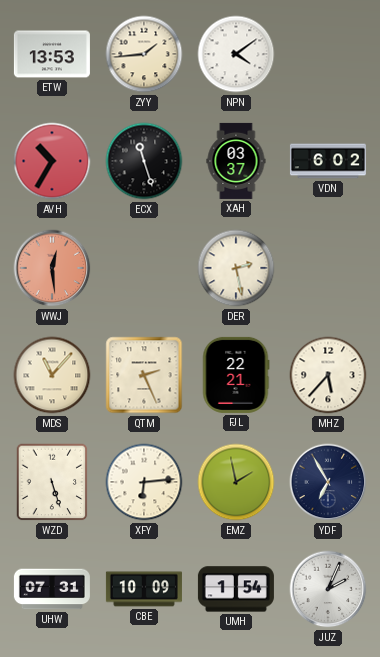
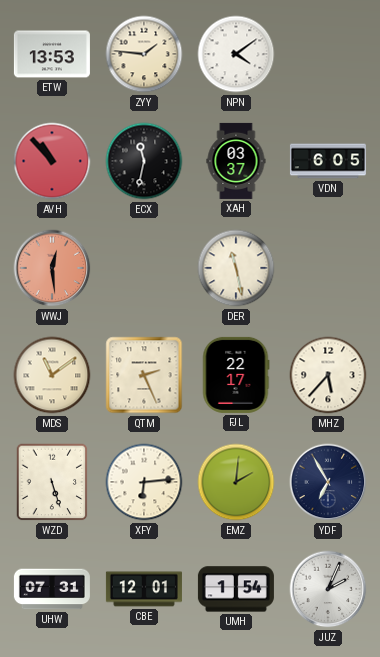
ZYY: 1:44 -> 1:46
AVH: 10:35 -> 10:53
ECX: 11:27 -> 11:32
VDN: 6:02 -> 6:05
DER: 2:28 -> 11:28
MDS: 11:07 -> 11:09
FJL: 22:21 -> 22:17
EMZ: 1:58 -> 2:01
CBE: 10:09 -> 12:01
